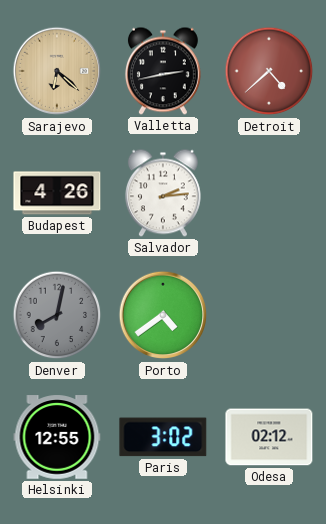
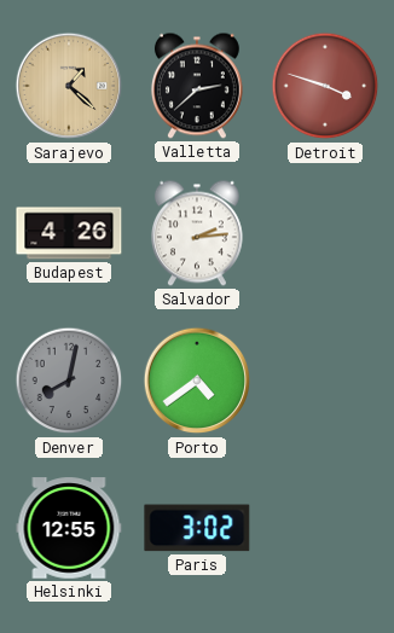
Sarajevo: 6:22 -> 1:22
Valletta: 2:43 -> 2:38
Detroit: 4:38 -> 3:48
Odesa: 02:12 -> none
